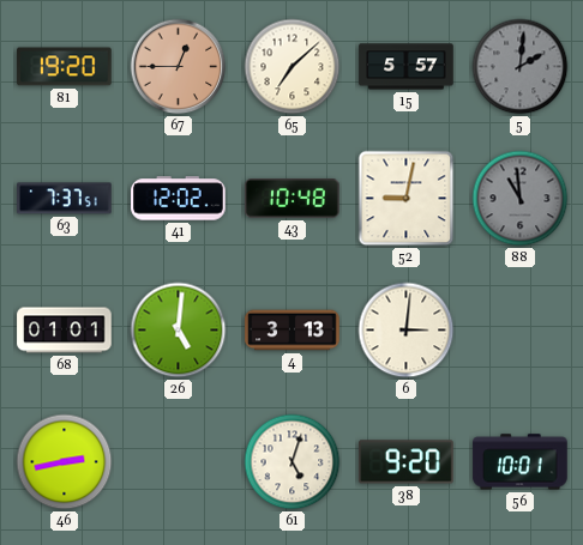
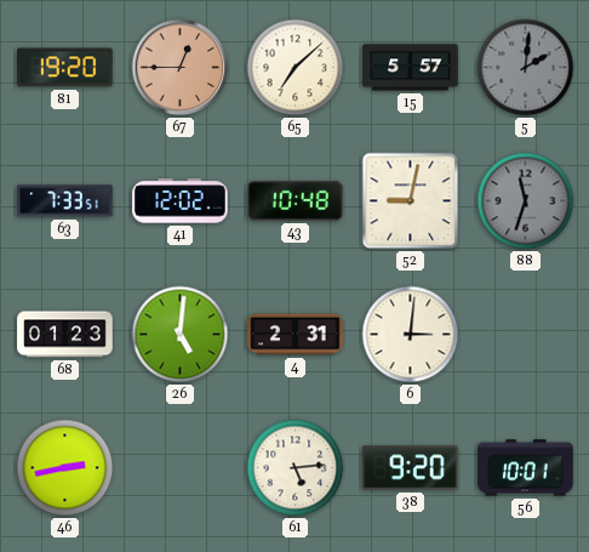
63: 7:37 -> 7:33
88: 10:59 -> 11:33
68: 01:01 -> 01:23
4: 3:13 -> 2:31
61: 5:03 -> 5:14
